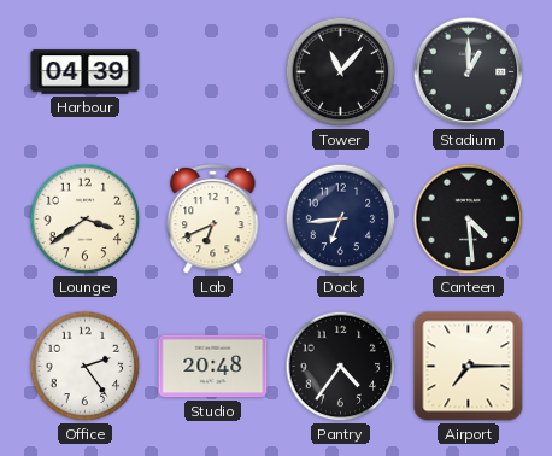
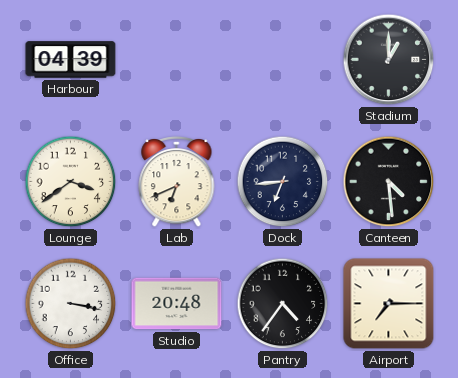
Tower: 11:07 -> none
Office: 2:24 -> 3:17
